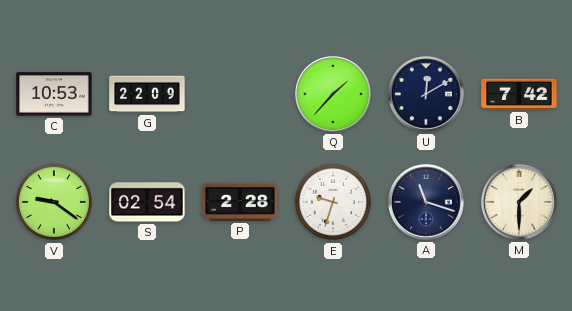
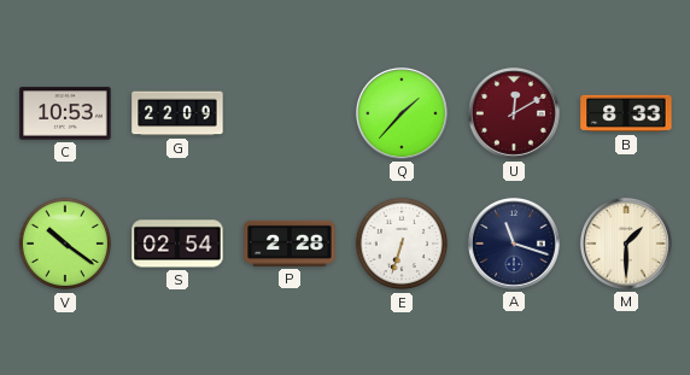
U dial: navy -> burgundy
B: 7:42 -> 8:33
V: 9:21 -> 10:21
E: 9:33 -> 6:33
